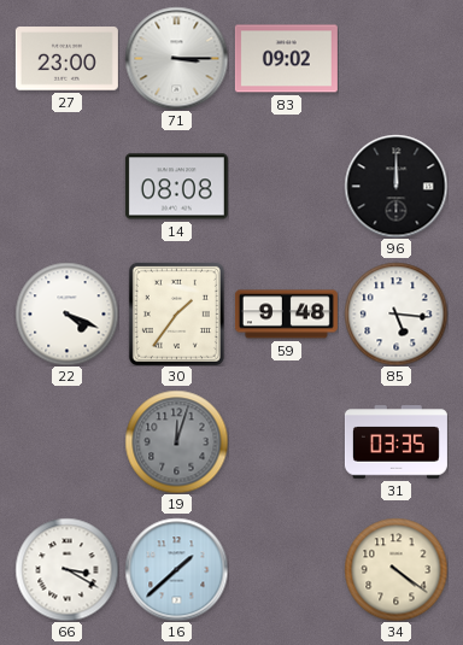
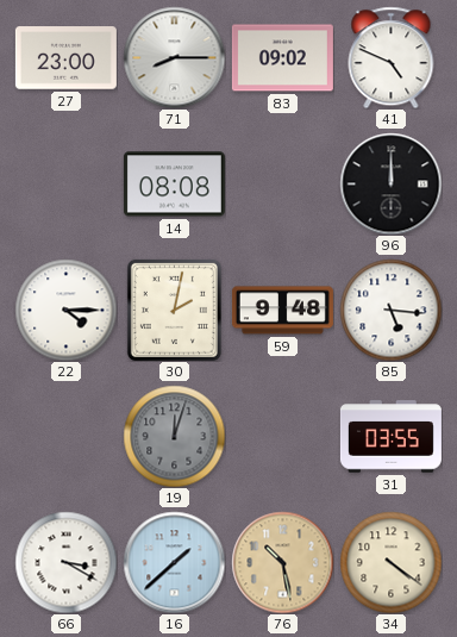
71: 3:15 -> 8:15
41: none -> 4:49
22: 4:19 -> 4:15
30: 1:36 -> 2:02
31: 03:35 -> 03:55
76: none -> 10:28
